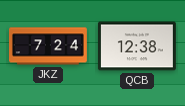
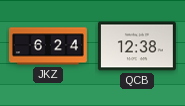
JKZ: 7:24 -> 6:24
